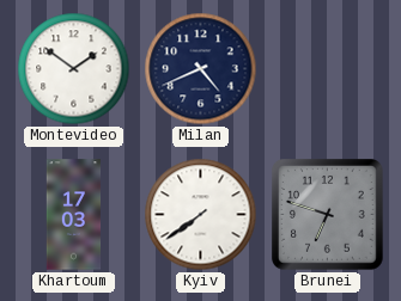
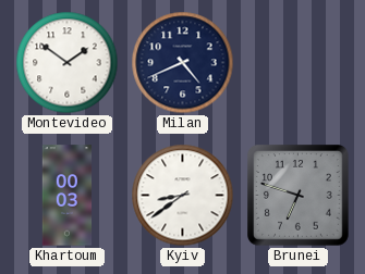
Khartoum: 17:03 -> 00:03
Kyiv: 7:39 -> 8:39
